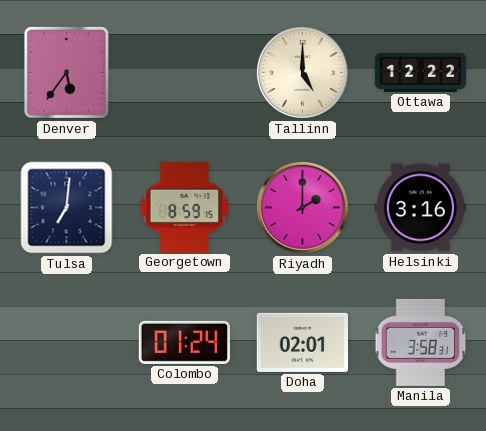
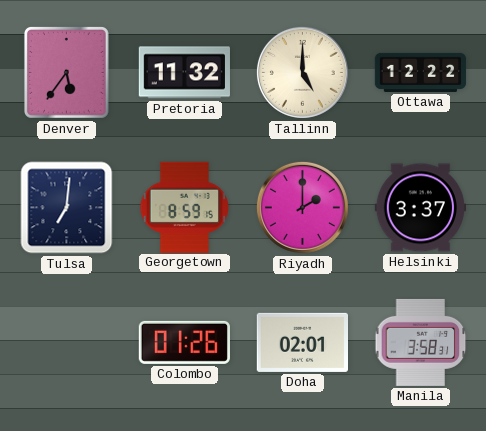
Pretoria: none -> 11:32
Helsinki: 3:16 -> 3:37
Colombo: 01:24 -> 01:26
